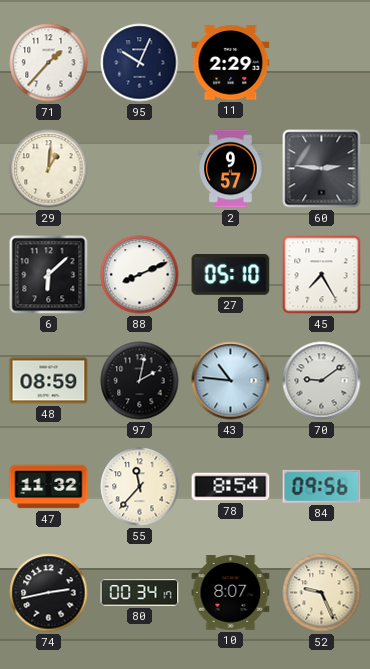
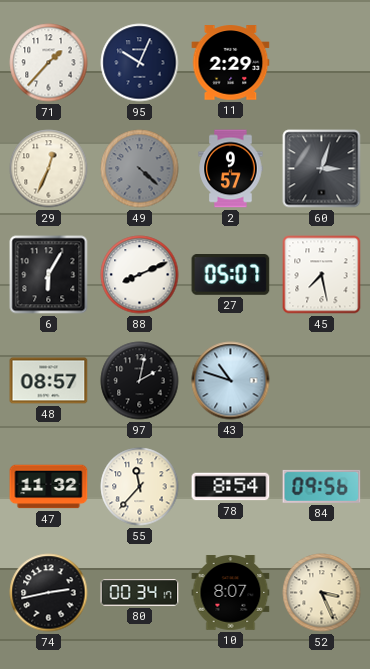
29: 1:01 -> 12:34
49: none -> 4:22
60: 2:46 -> 3:03
6: 6:08 -> 6:05
27: 05:10 -> 05:07
45: 7:25 -> 7:28
48: 08:59 -> 08:57
43: 10:46 -> 10:48
70: 9:09 -> none
52: 9:26 -> 3:26
